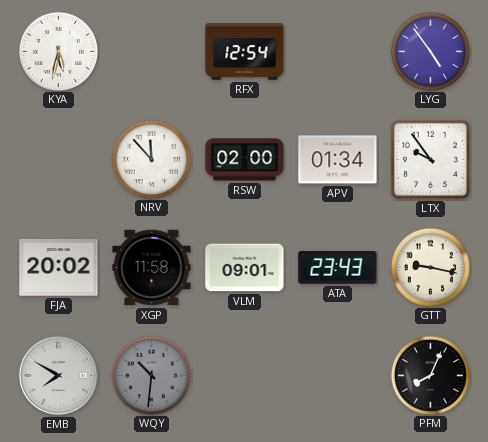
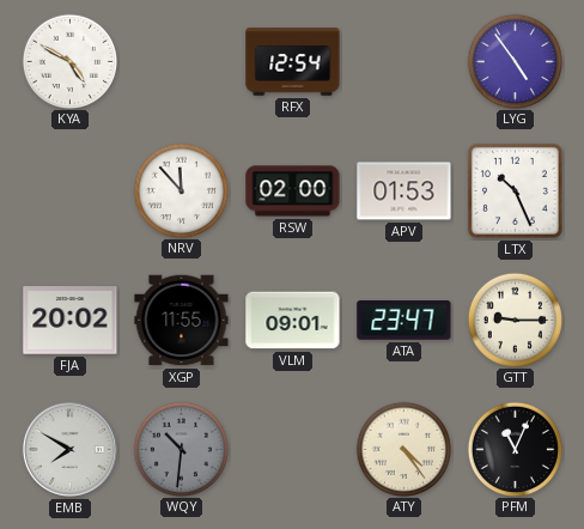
KYA: 5:32 -> 4:50
APV: 01:34 -> 01:53
LTX: 9:54 -> 10:26
XGP: 11:58 -> 11:55
ATA: 23:43 -> 23:47
GTT: 9:17 -> 9:15
ATY: none -> 4:24
PFM: 8:04 -> 11:04
